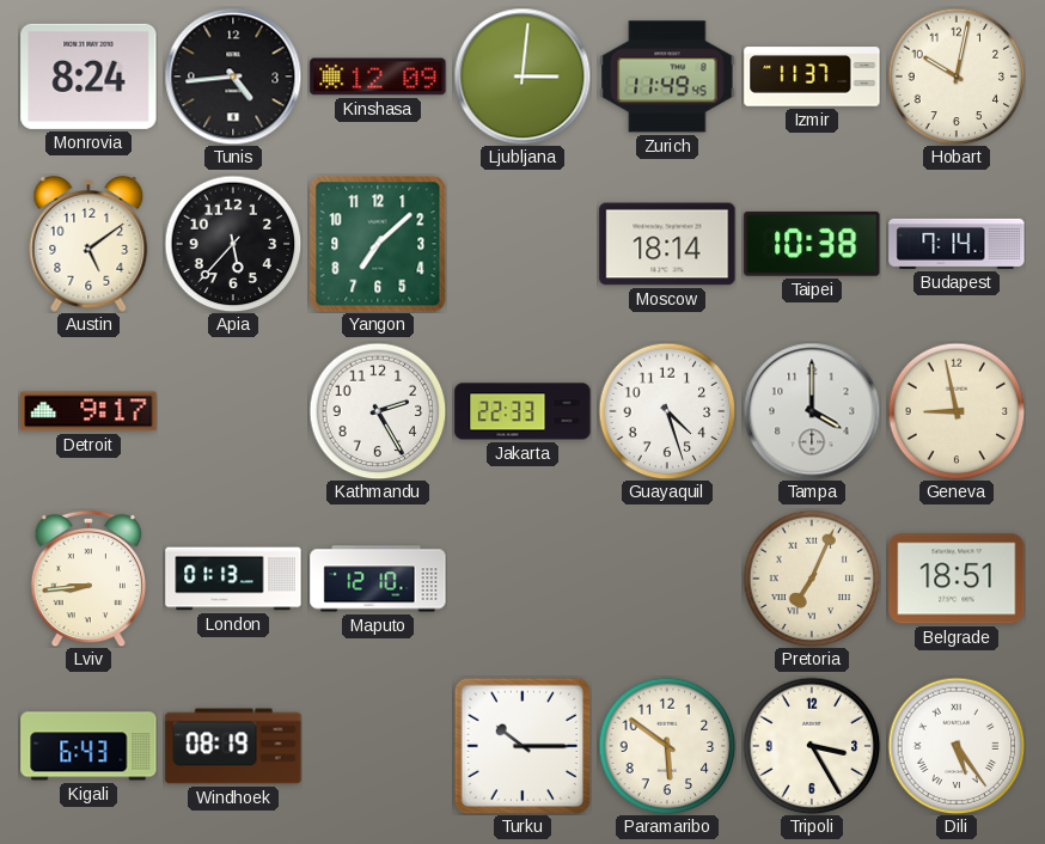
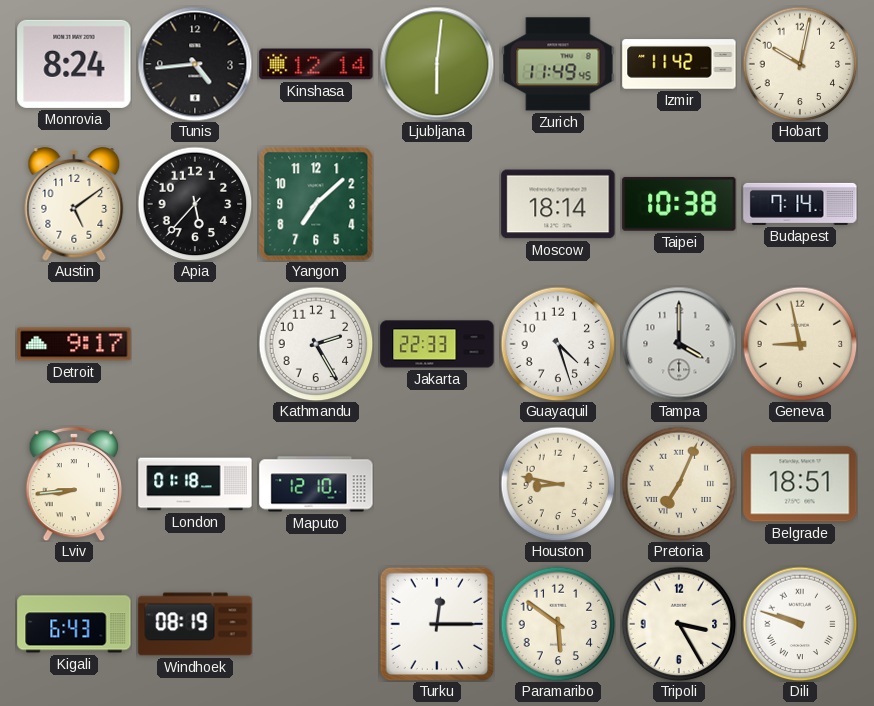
Kinshasa: 12:09 -> 12:14
Ljubljana: 3:01 -> 6:01
Izmir: 11:37 -> 11:42
London: 01:13 -> 01:18
Houston: none -> 8:47
Turku: 10:15 -> 12:15
Dili: 5:24 -> 9:48
